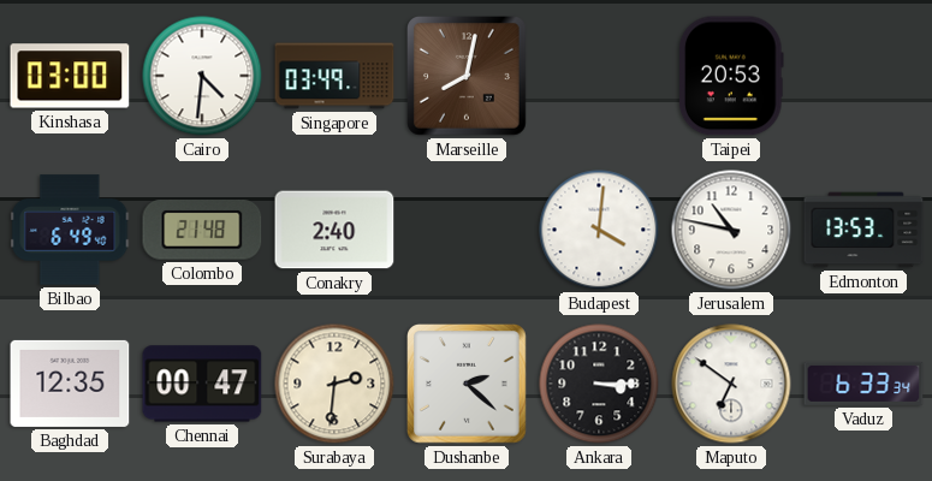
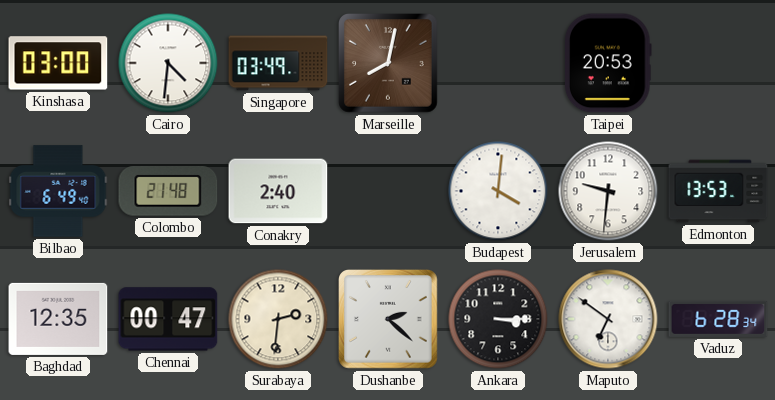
Jerusalem: 10:47 -> 9:31
Vaduz: 6:33 -> 6:28
